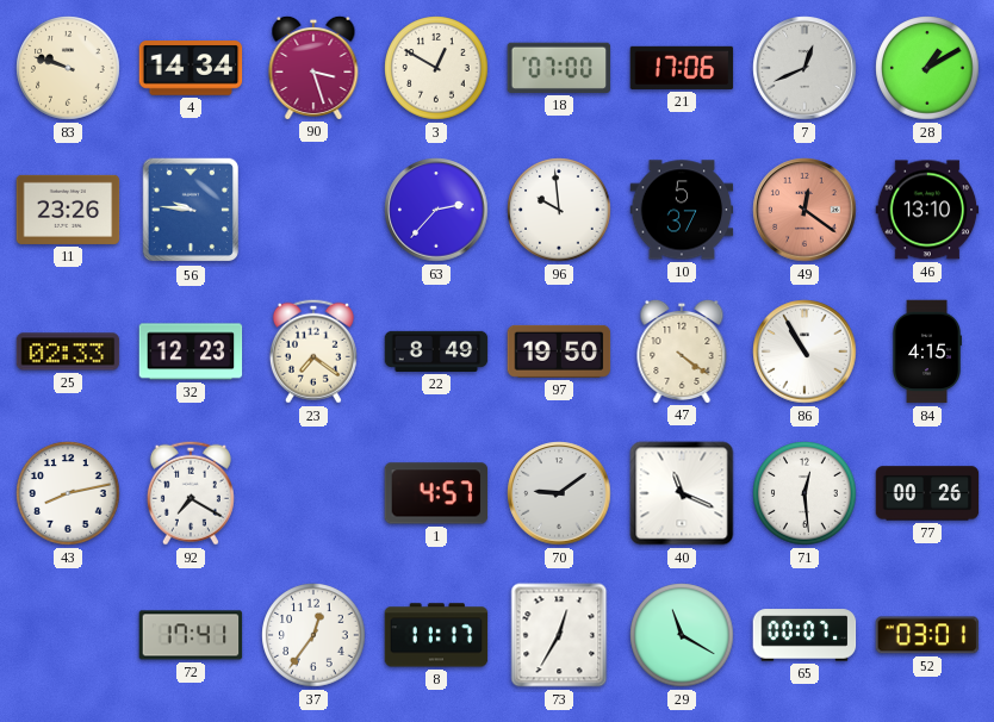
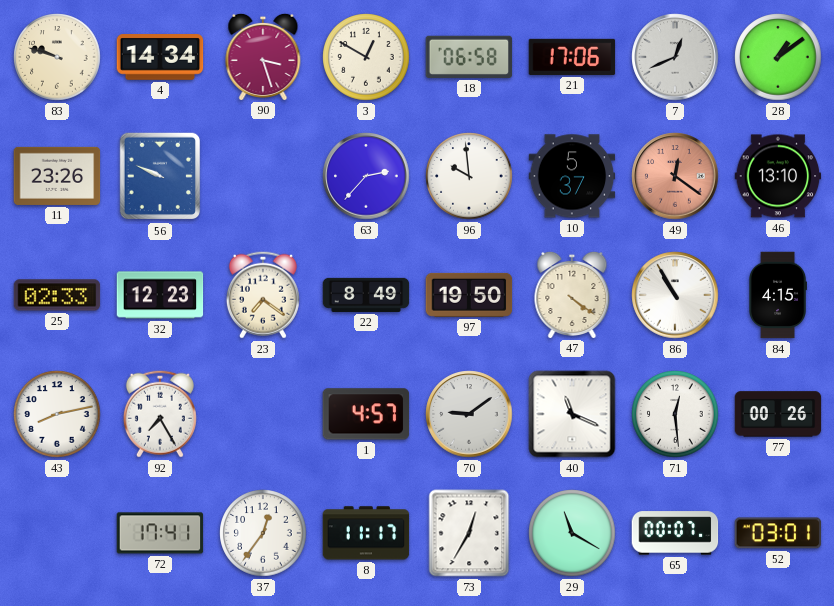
18: 07:00 -> 06:58
28: 1:10 -> 1:09
56: 9:46 -> 9:49
92: 7:20 -> 7:25
